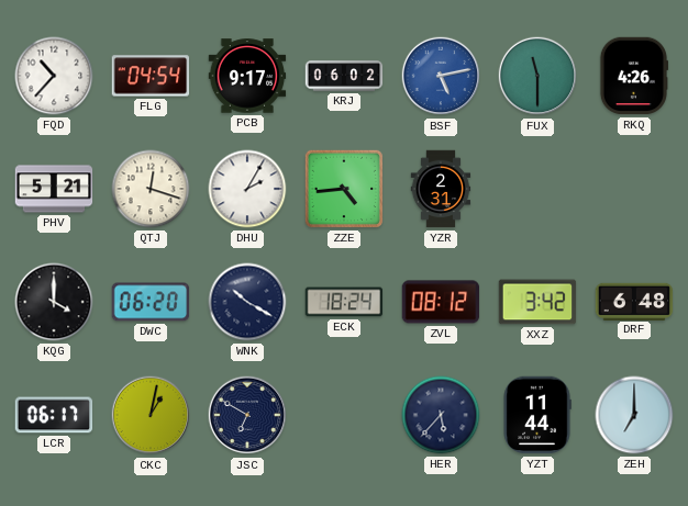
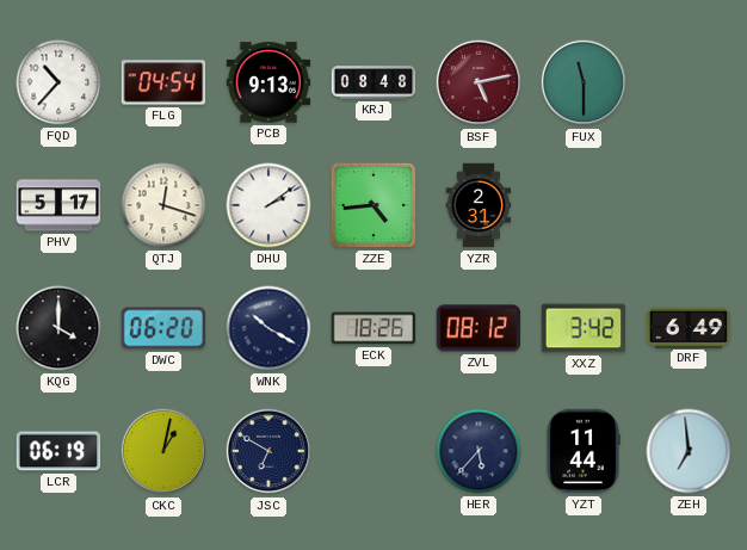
PCB: 9:17 -> 9:13
KRJ: 06:02 -> 08:48
BSF dial: blue -> burgundy
RKQ: 4:26 -> none
PHV: 5:21 -> 5:17
DHU: 2:05 -> 2:09
ECK: 18:24 -> 18:26
DRF: 6:48 -> 6:49
LCR: 06:17 -> 06:19
ZEH: 7:00 -> 6:59
